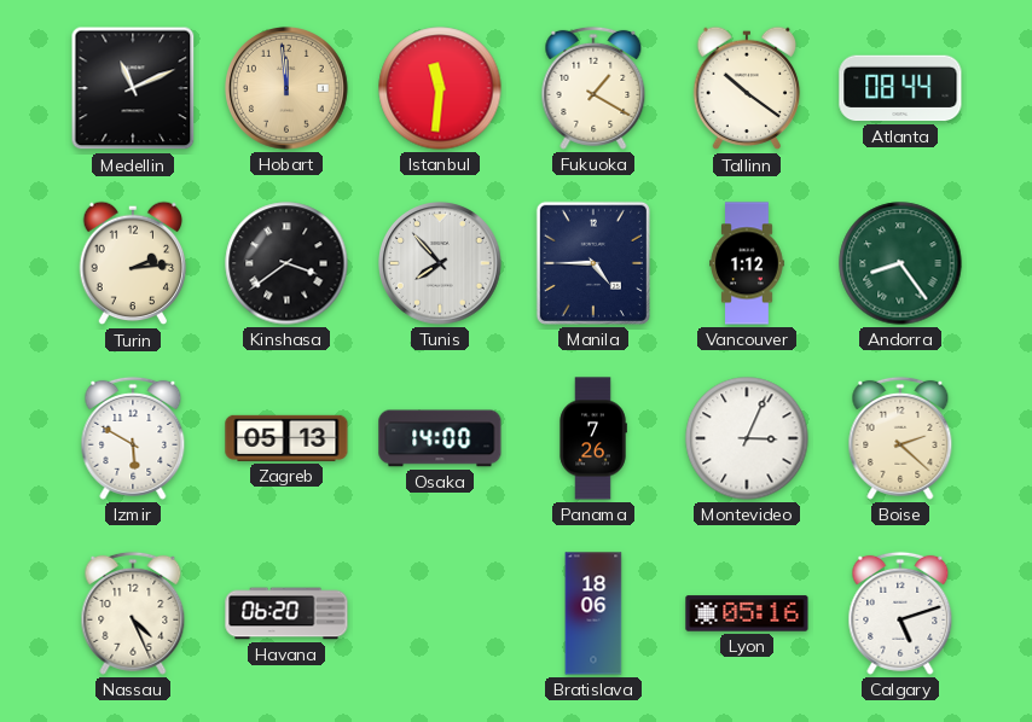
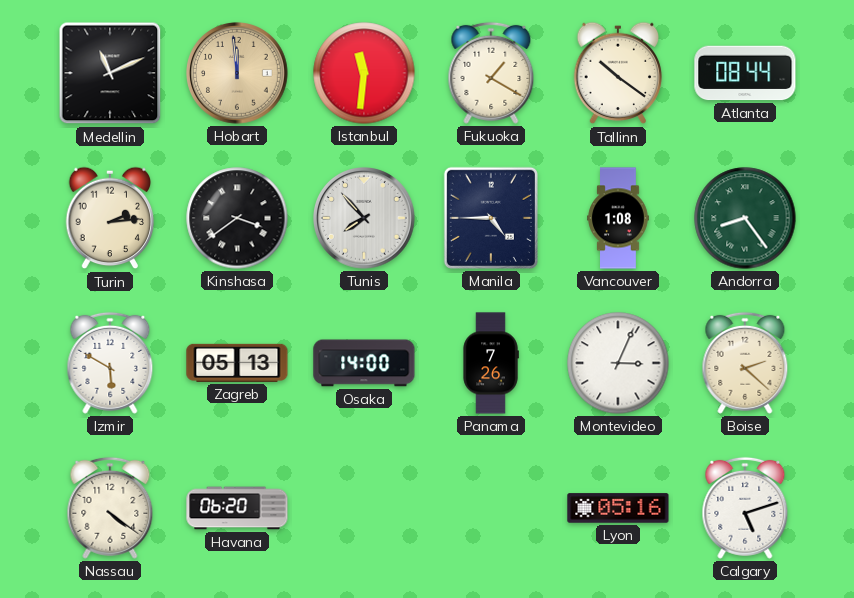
Vancouver: 1:12 -> 1:08
Nassau: 4:26 -> 4:21
Bratislava: 18:06 -> none
